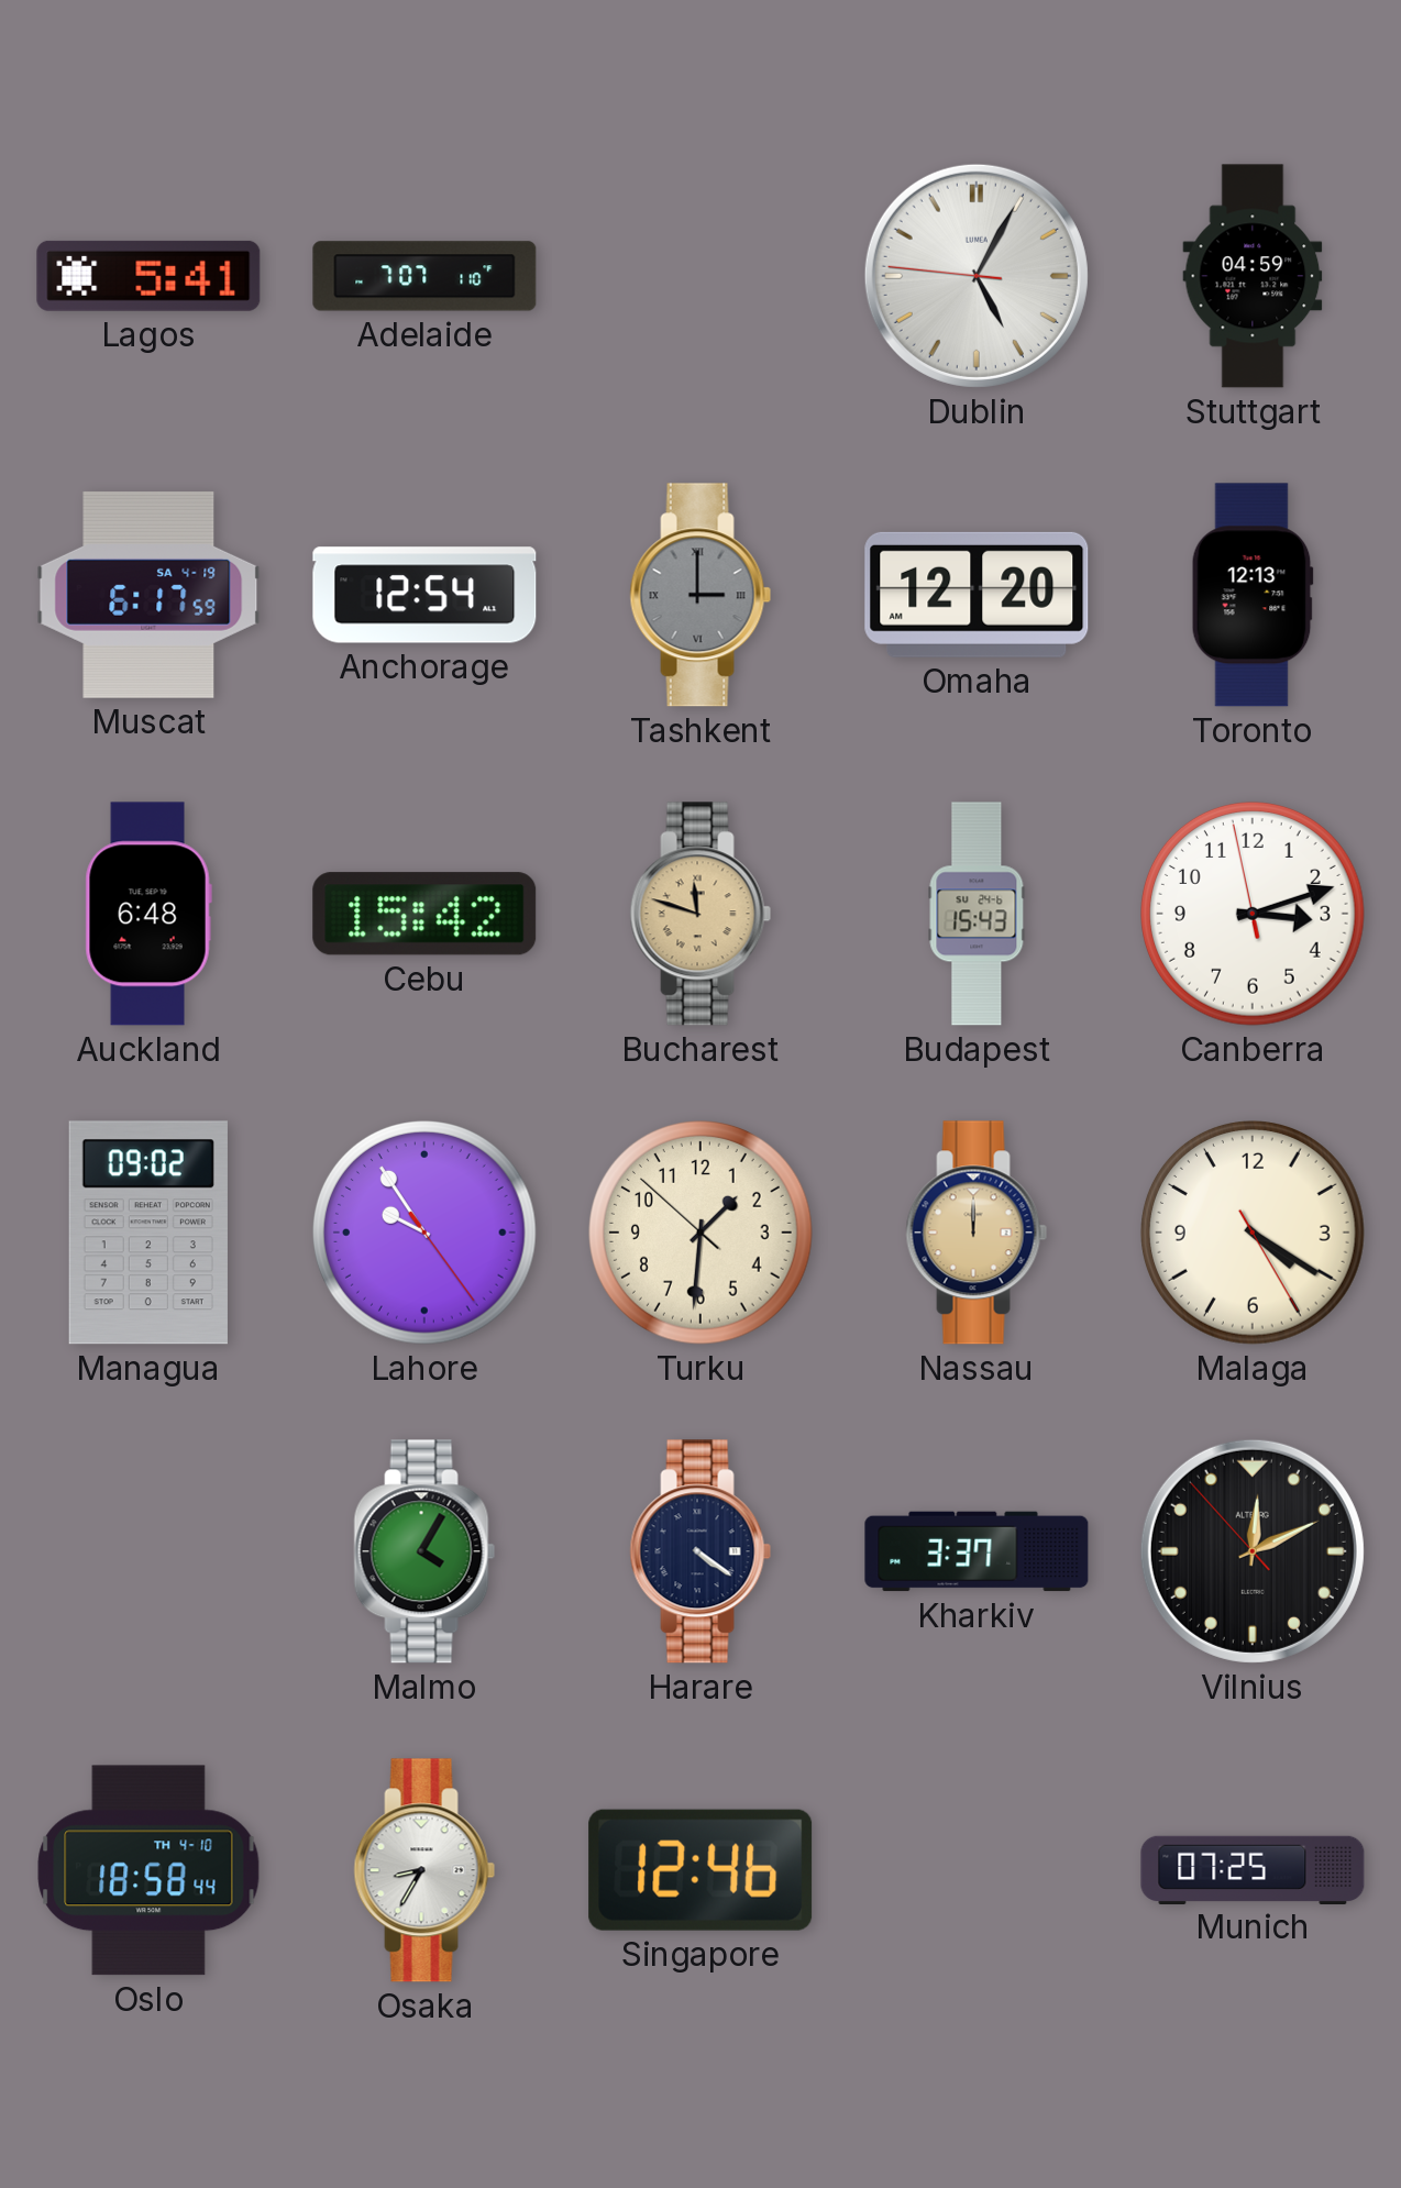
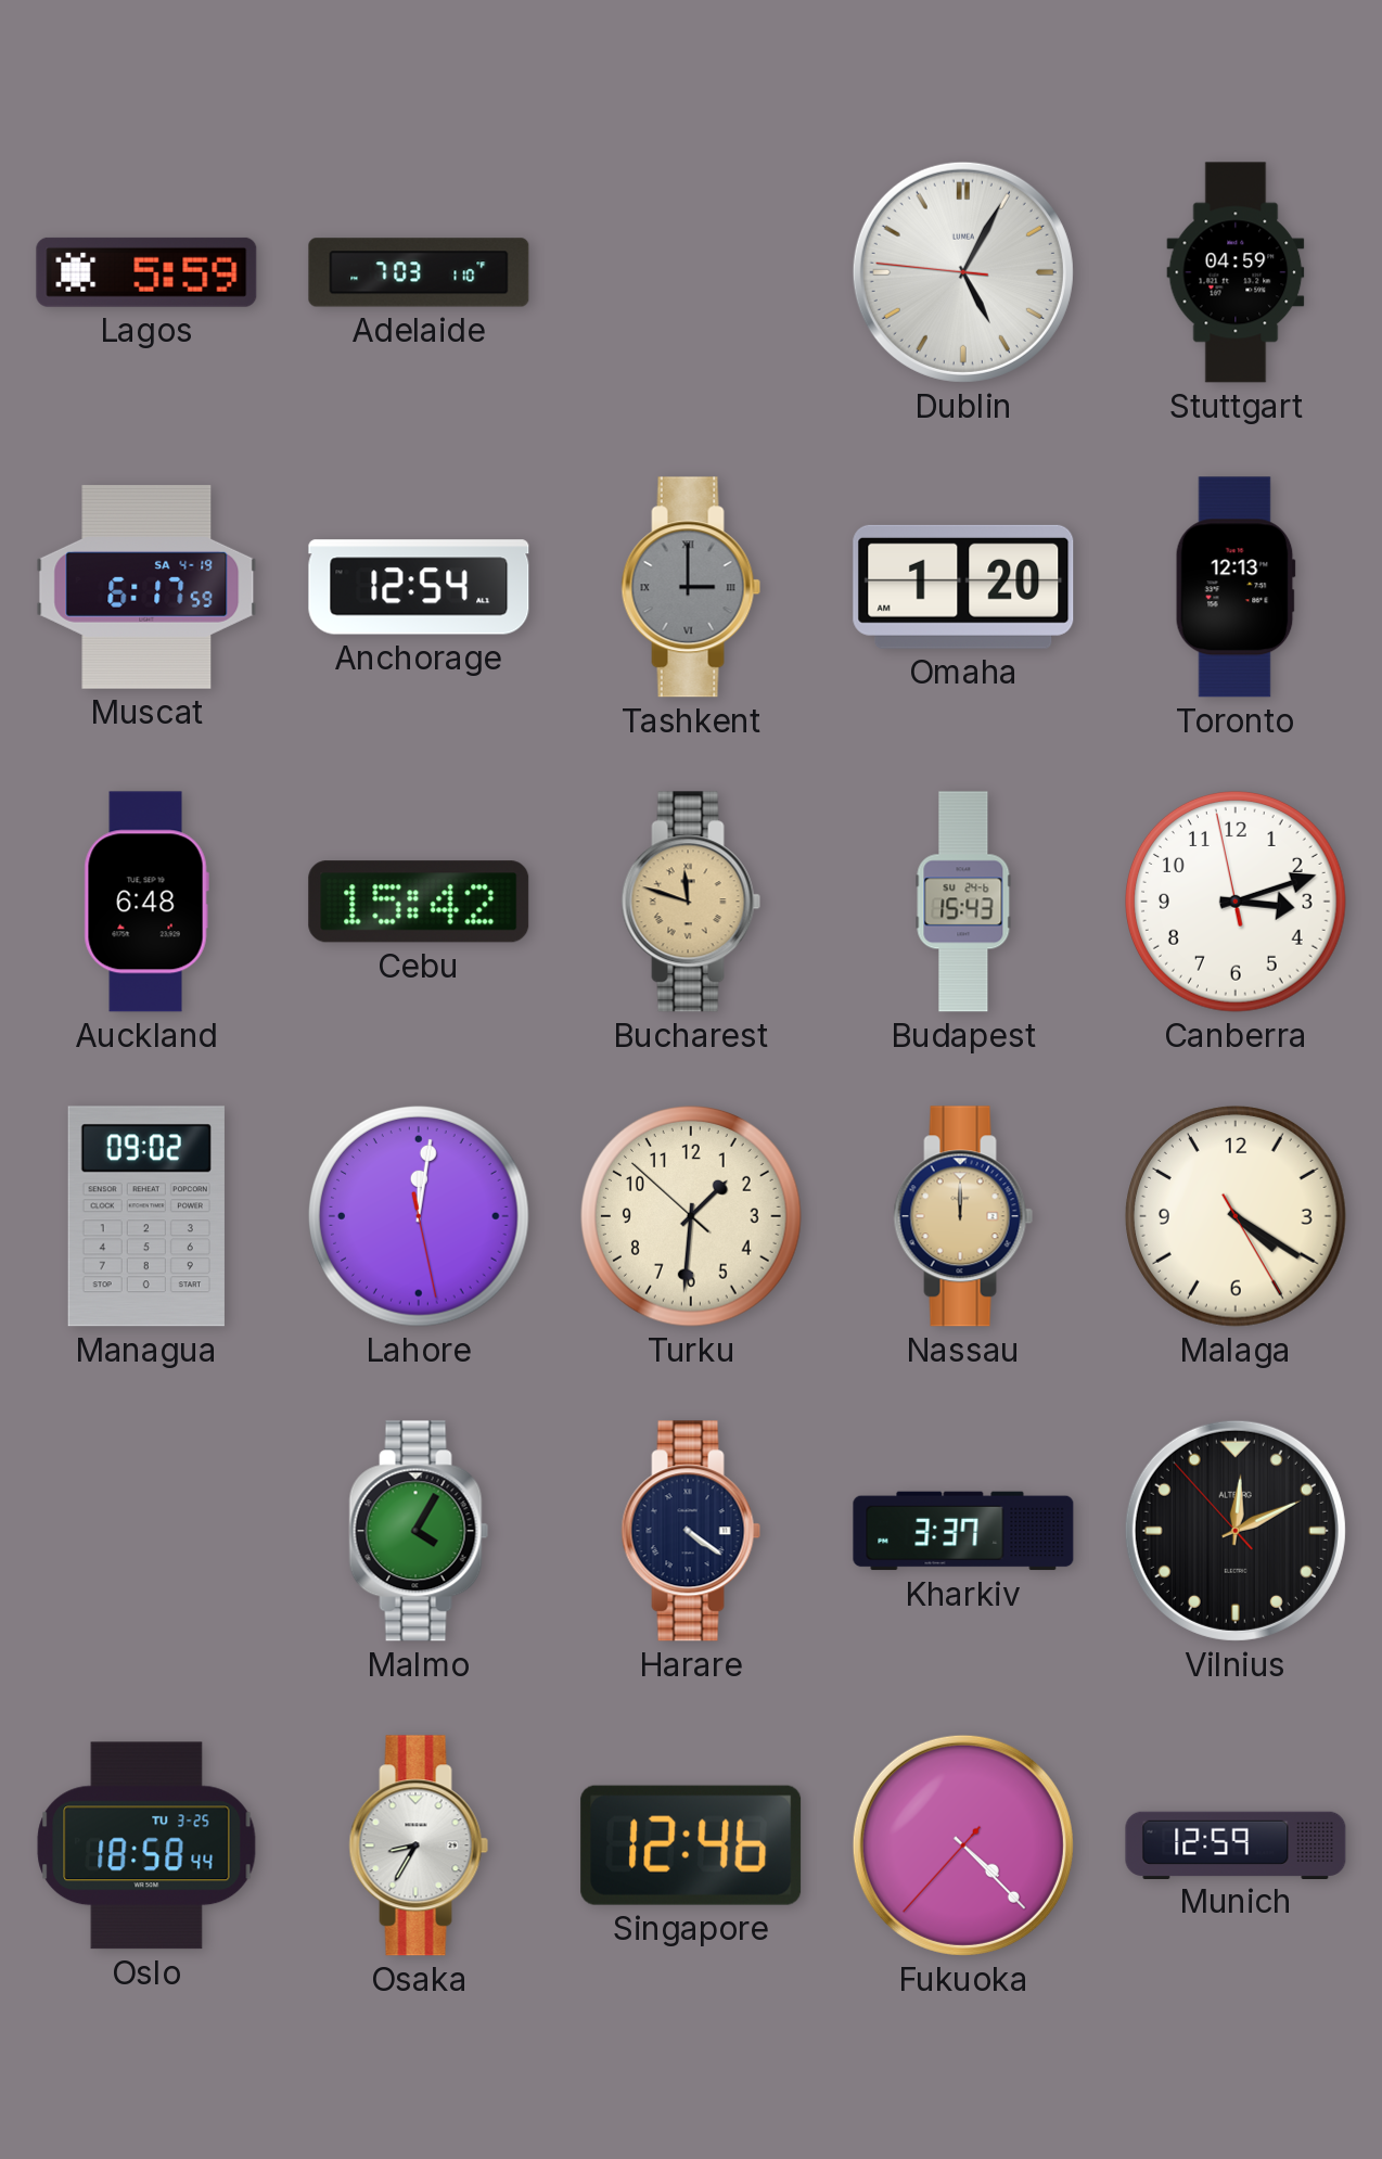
Lagos: 5:41 -> 5:59
Adelaide: 7:07 -> 7:03
Omaha: 12:20 -> 1:20
Lahore: 9:54 -> 12:01
Oslo date: TH 4-10 -> TU 3-25
Fukuoka: none -> 4:22
Munich: 07:25 -> 12:59
